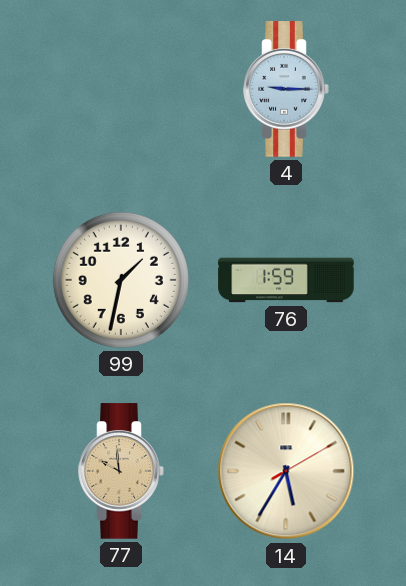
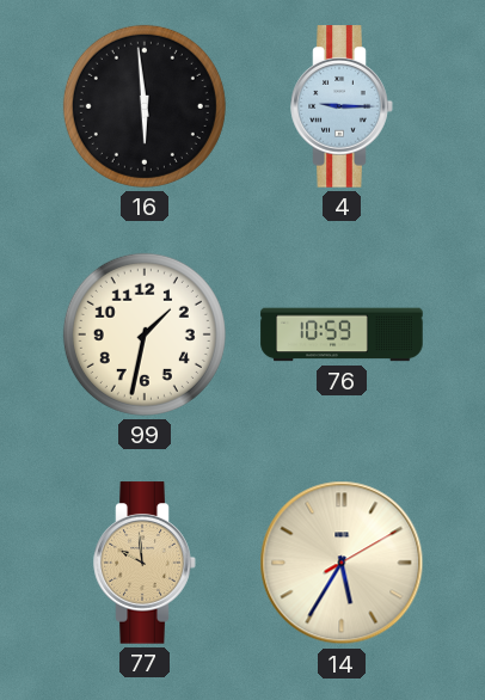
16: none -> 5:59
76: 1:59 -> 10:59
